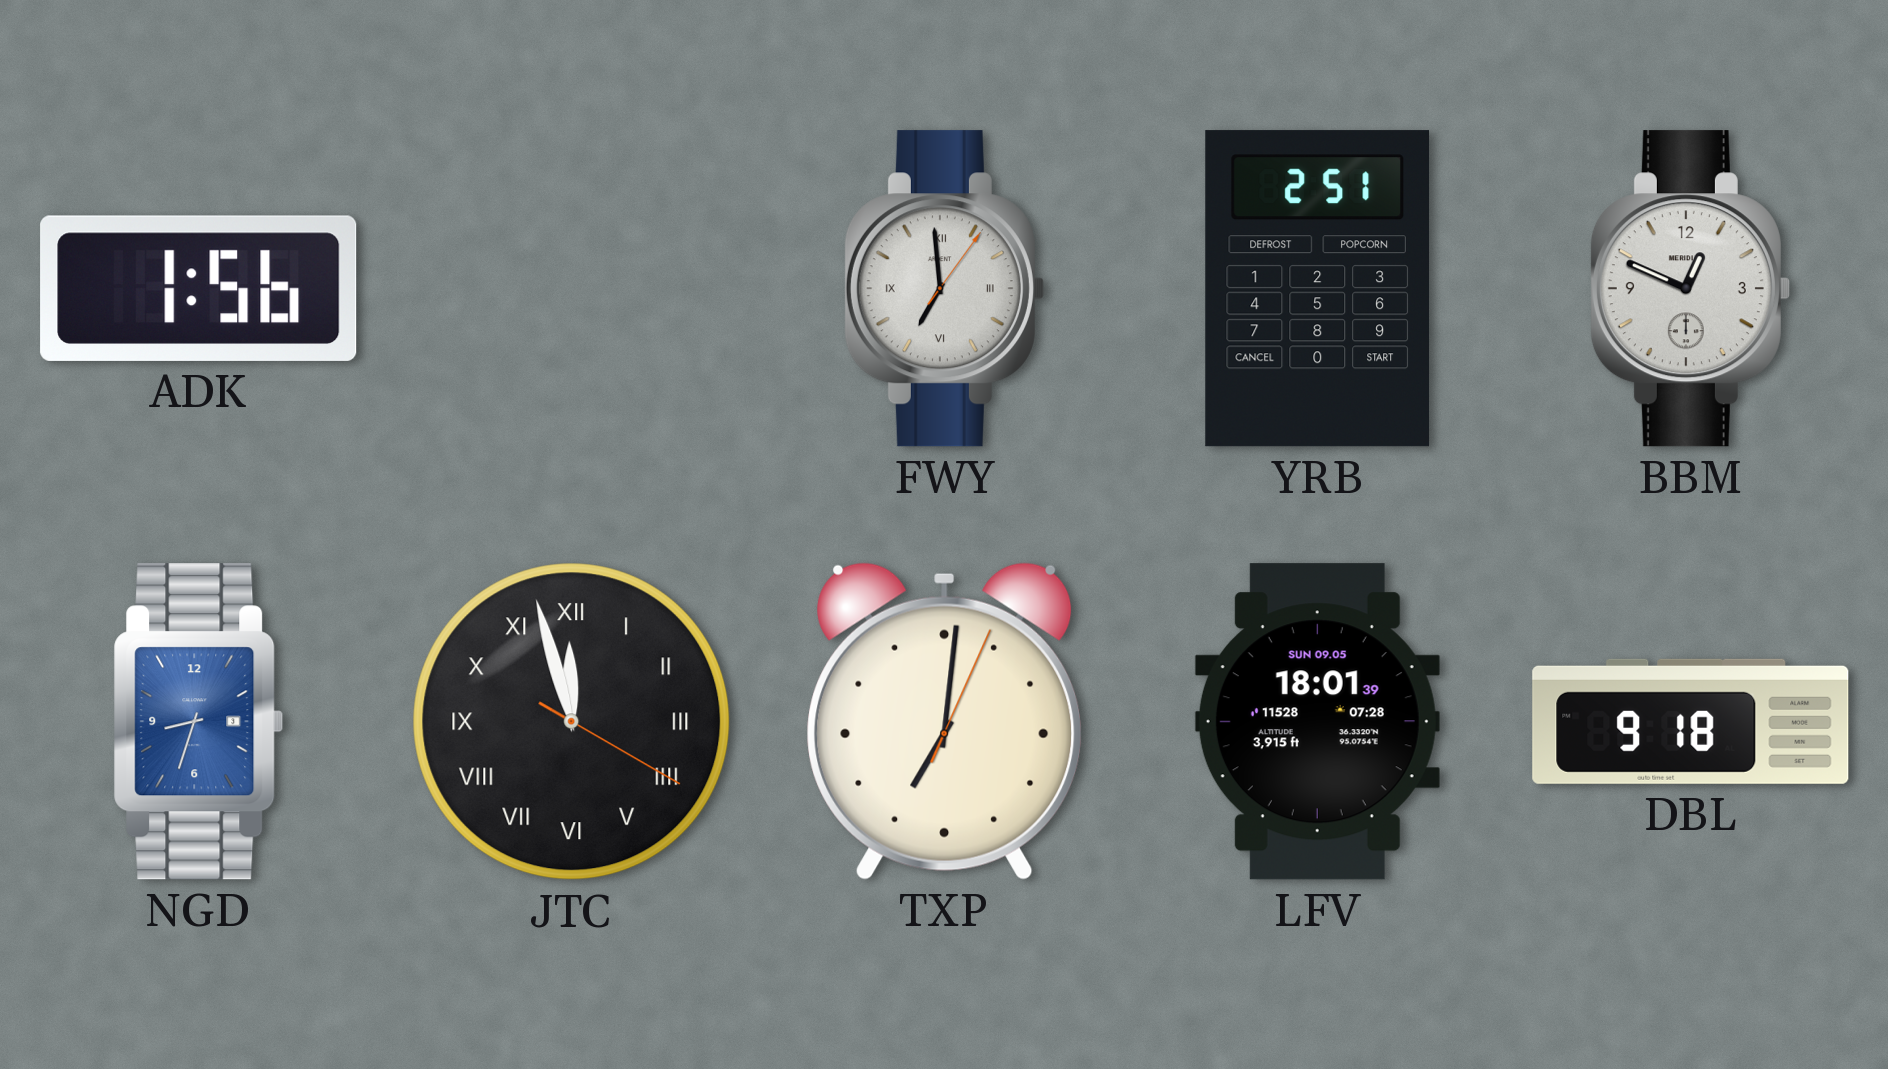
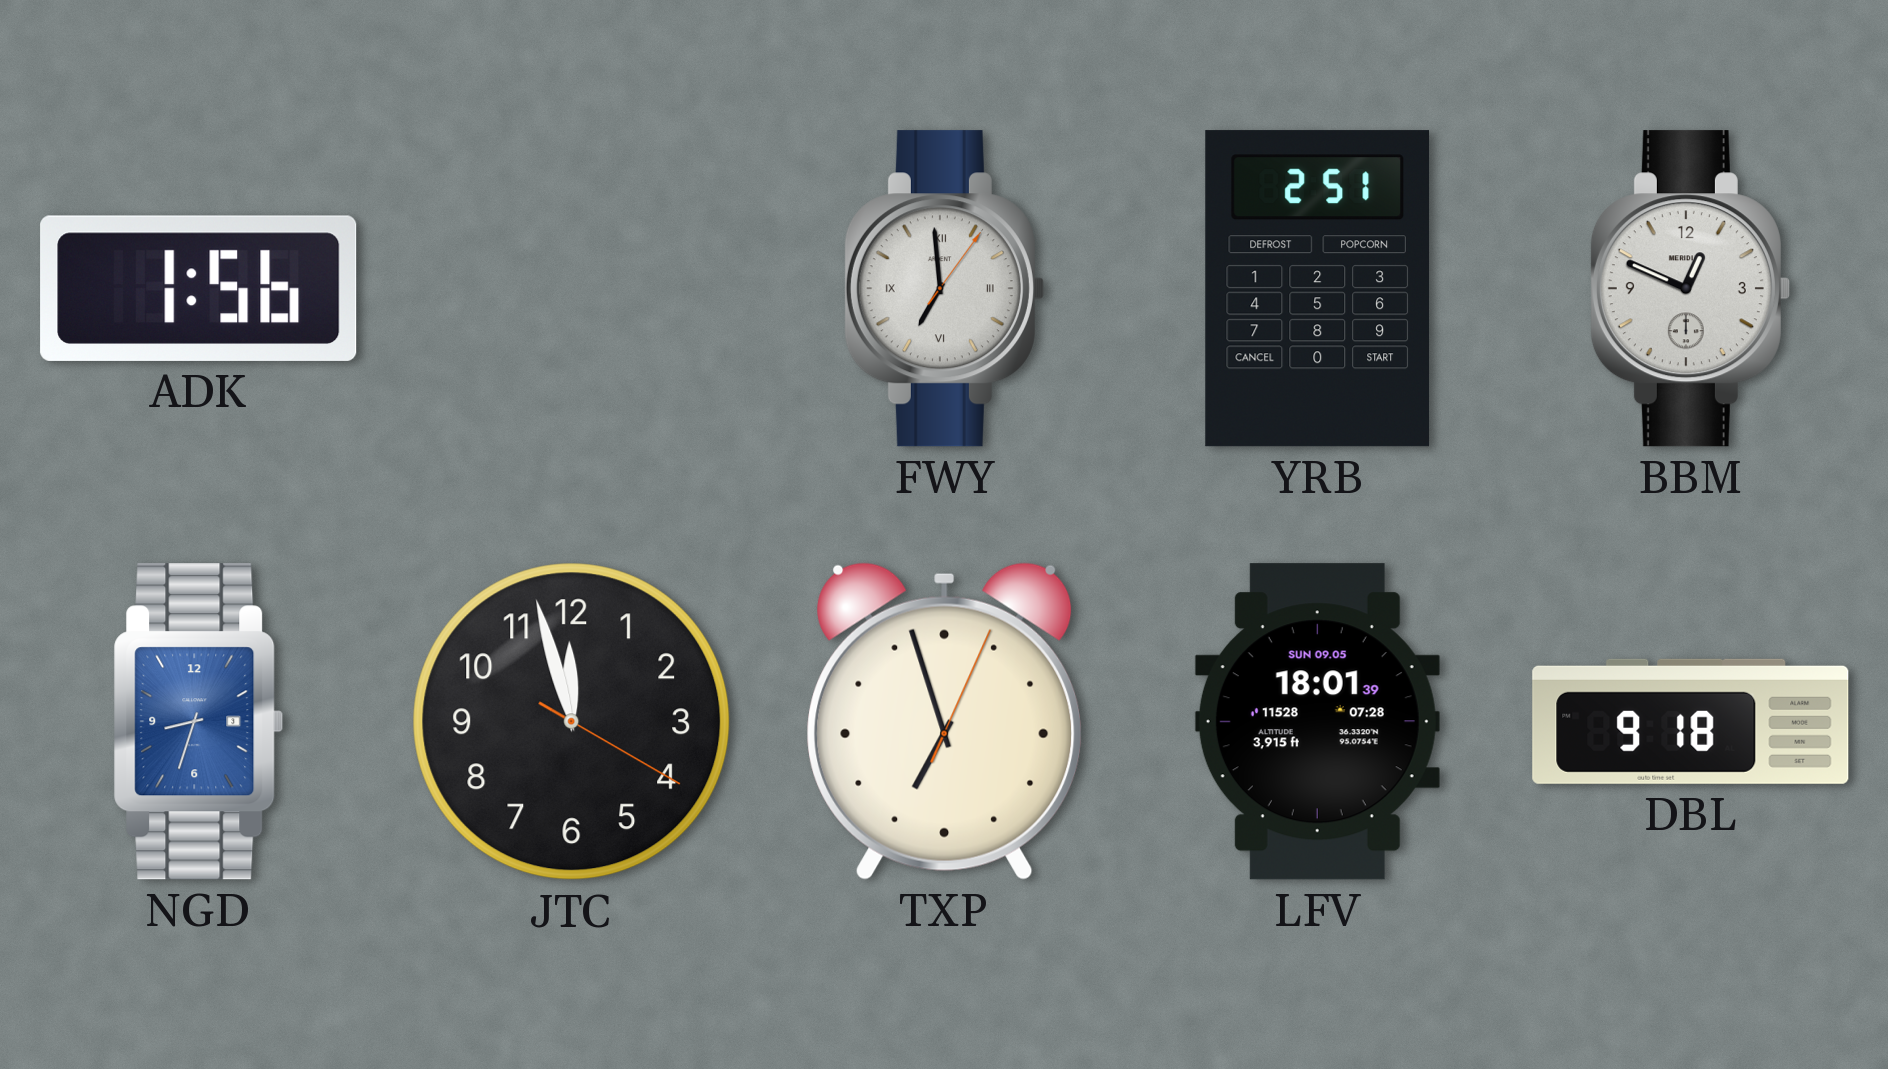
JTC numerals: Roman -> Arabic
TXP: 7:01 -> 6:57
